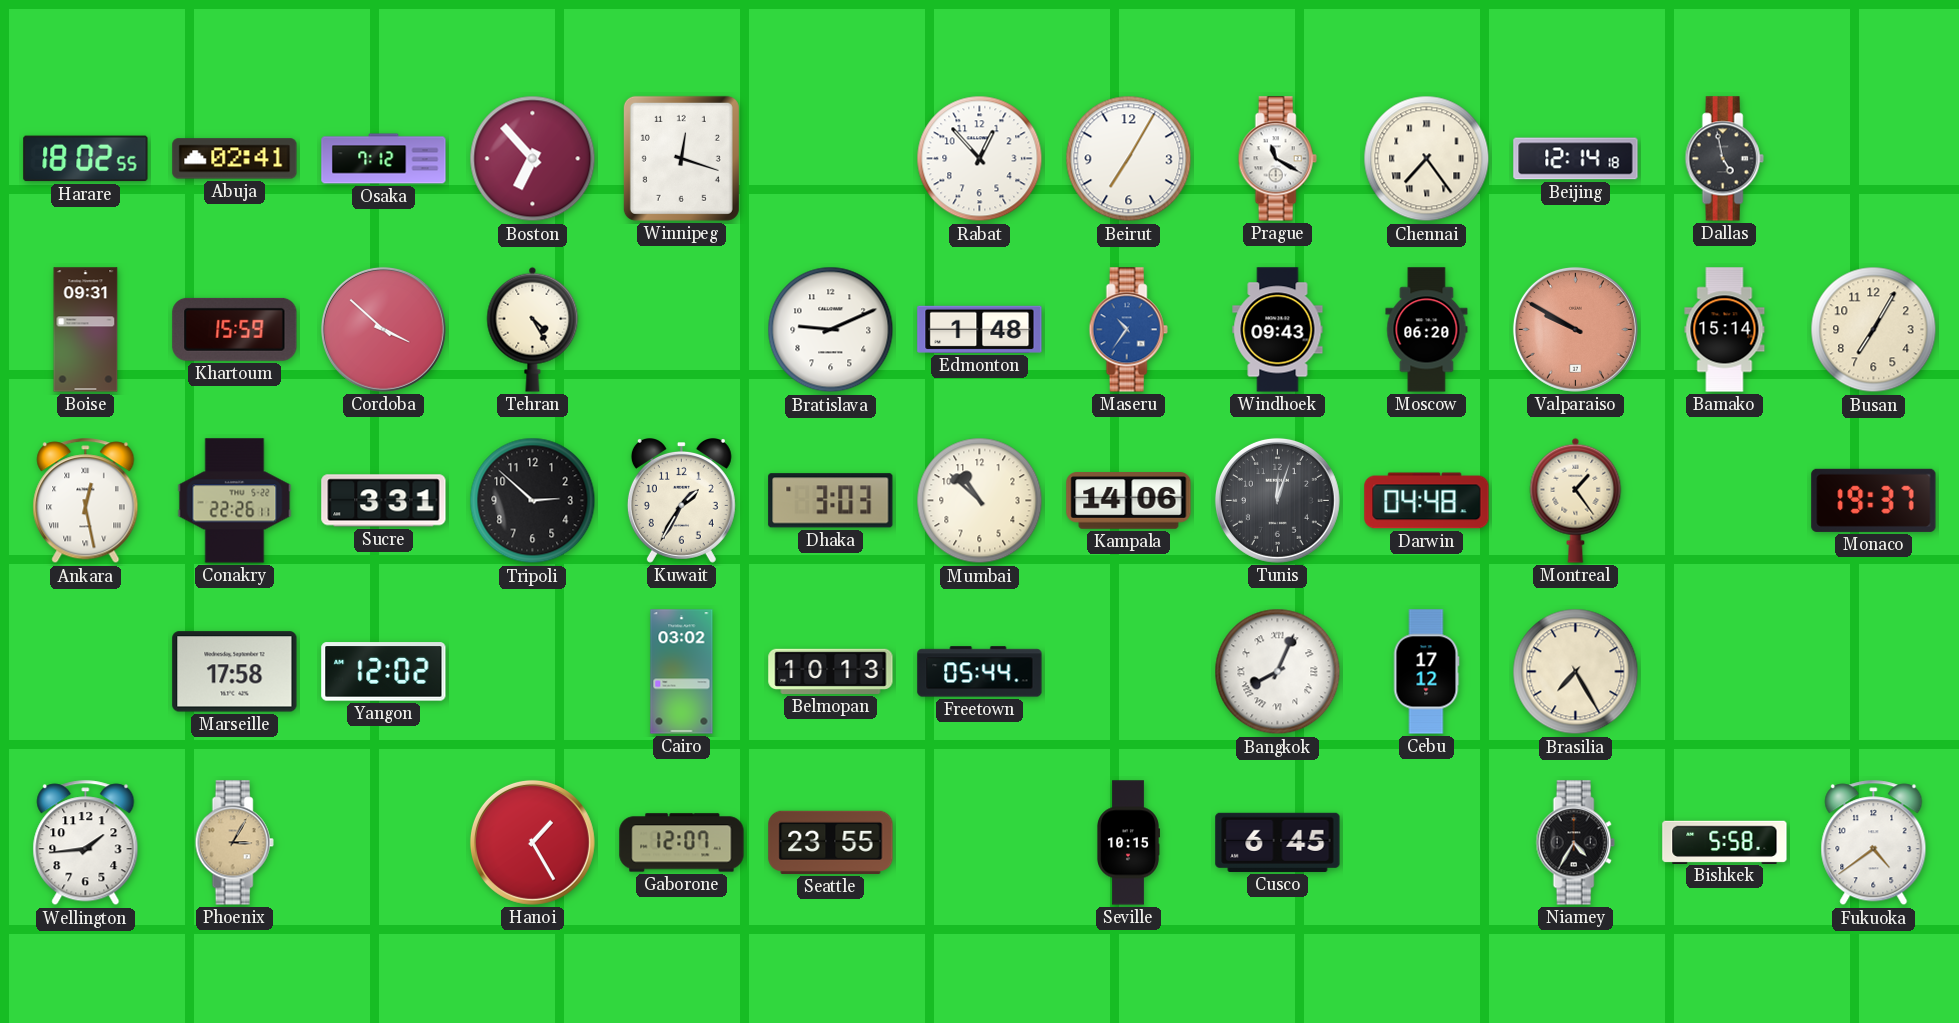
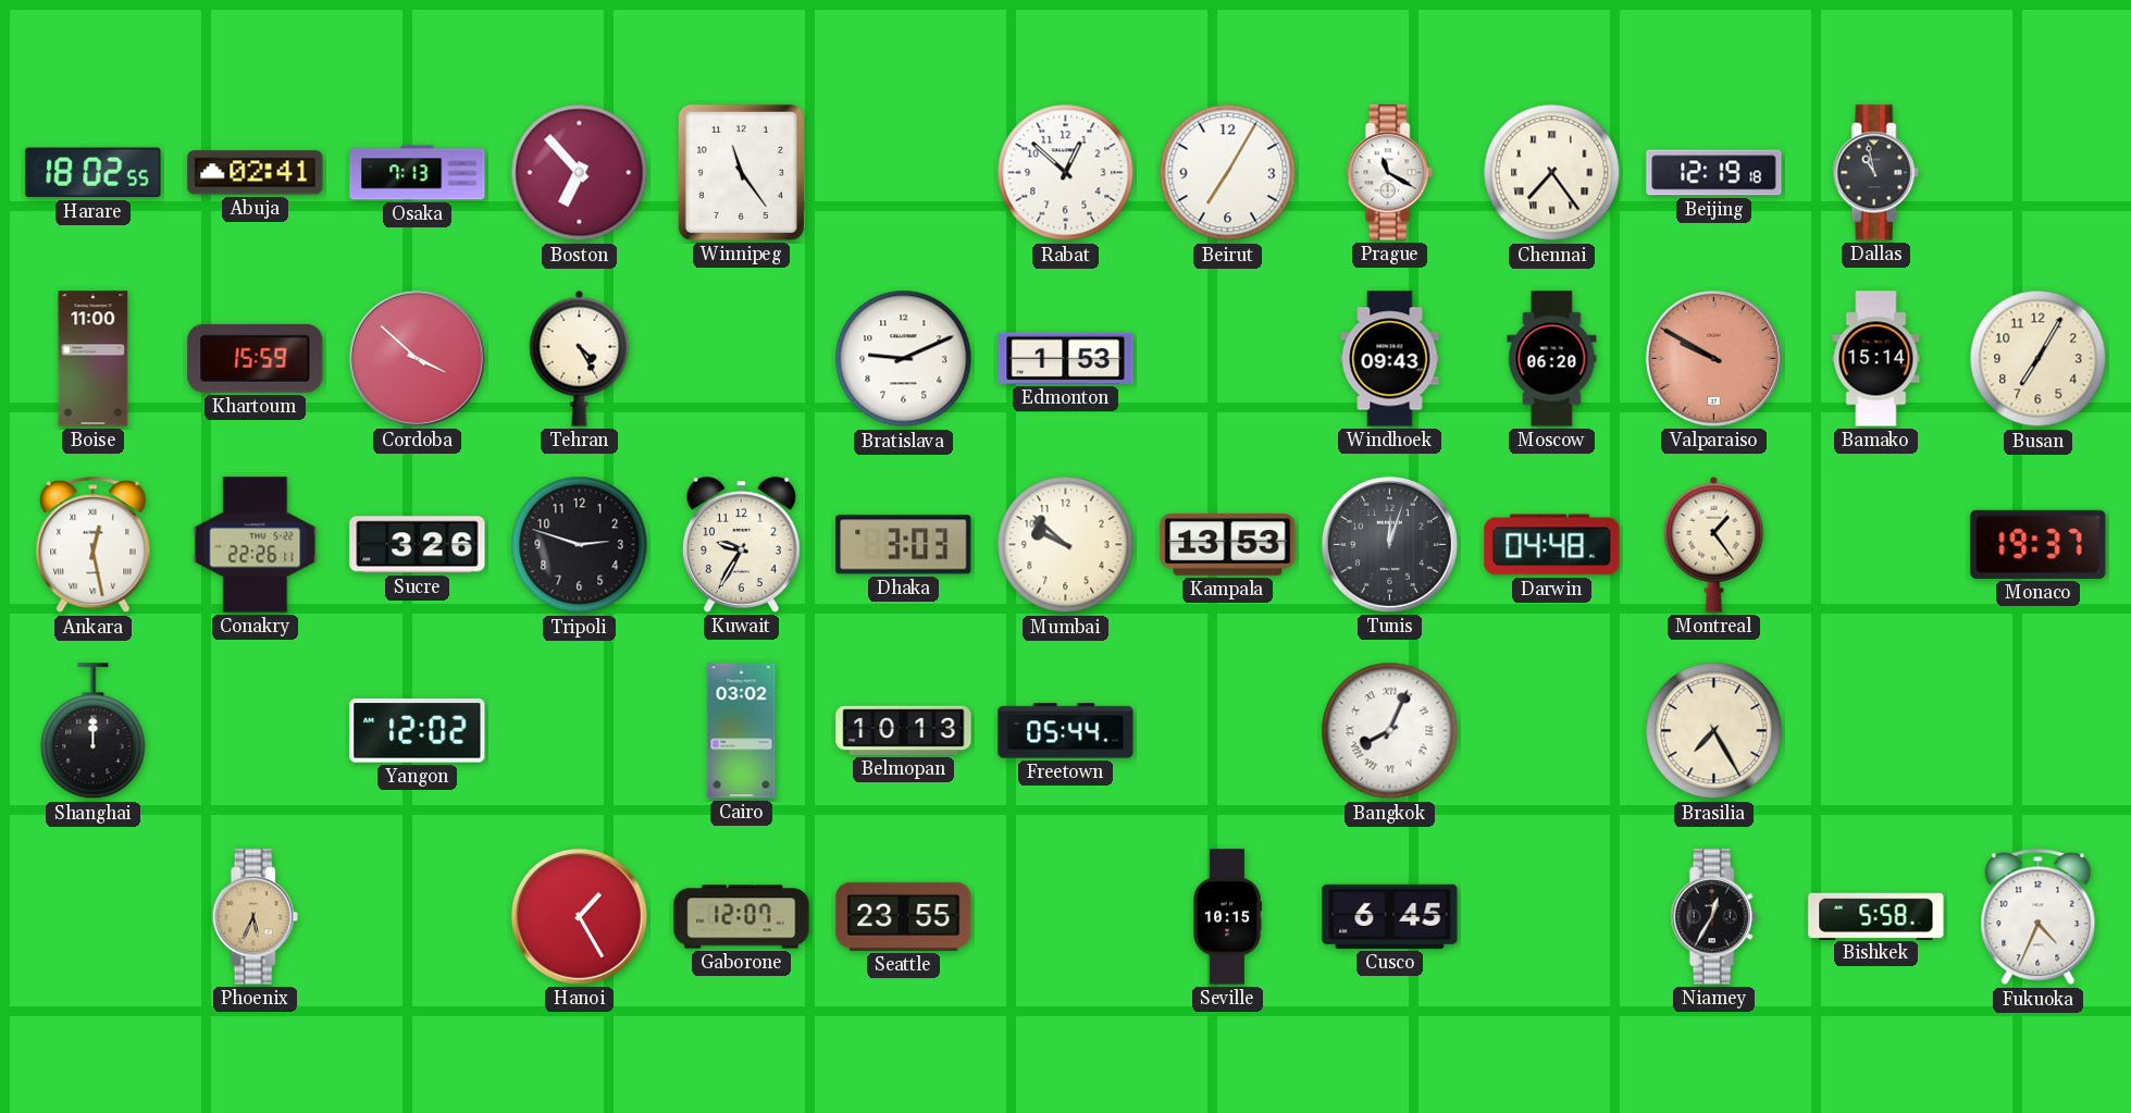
Osaka: 7:12 -> 7:13
Winnipeg: 12:18 -> 11:24
Rabat: 12:53 -> 12:52
Beijing: 12:14 -> 12:19
Dallas: 4:58 -> 10:58
Boise: 09:31 -> 11:00
Edmonton: 1:48 -> 1:53
Maseru: 10:36 -> none
Sucre: 3:31 -> 3:26
Tripoli: 2:52 -> 2:48
Kuwait: 1:35 -> 9:35
Mumbai: 10:52 -> 9:52
Kampala: 14:06 -> 13:53
Shanghai: none -> 12:00
Marseille: 17:58 -> none
Cebu: 17:12 -> none
Wellington: 1:44 -> none
Phoenix: 3:05 -> 5:34
Niamey: 4:35 -> 12:35
Fukuoka: 4:39 -> 4:34
